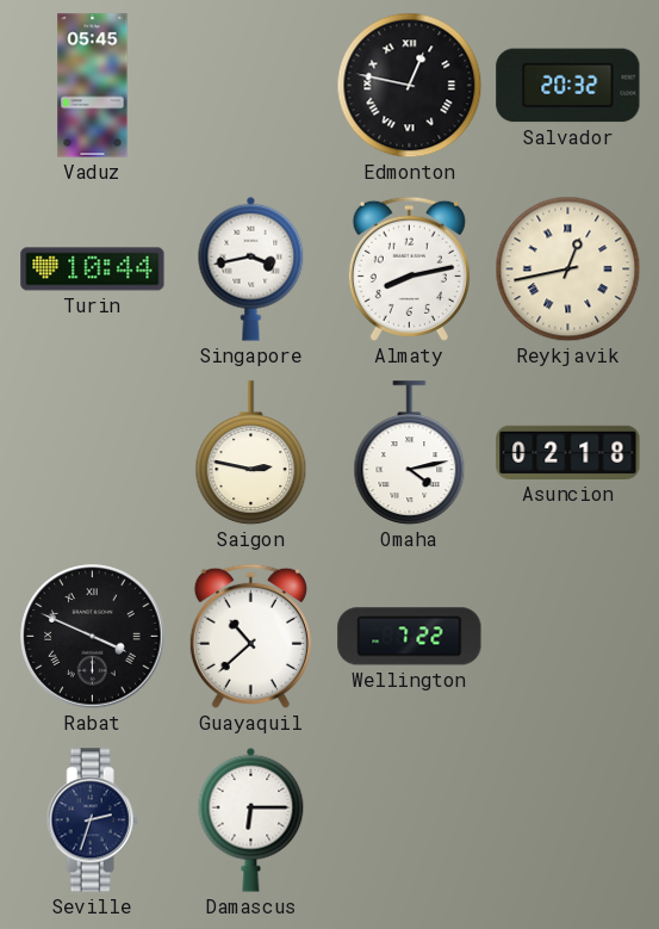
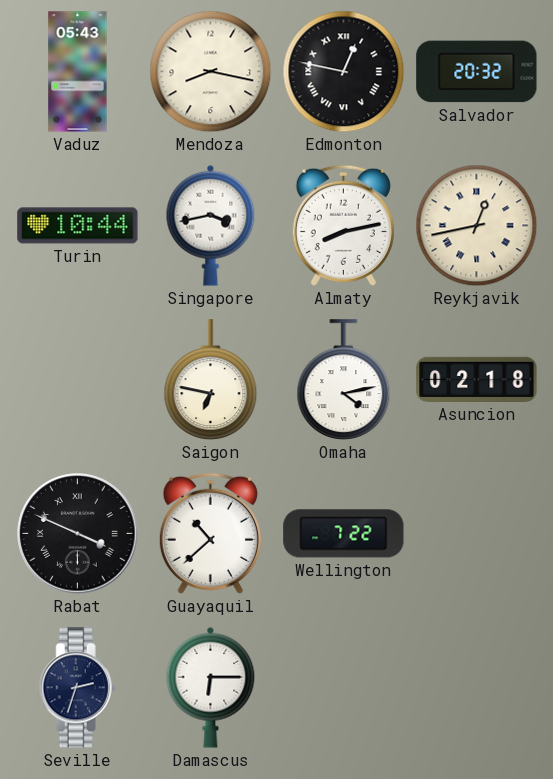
Vaduz: 05:45 -> 05:43
Mendoza: none -> 8:17
Saigon: 2:47 -> 6:47
